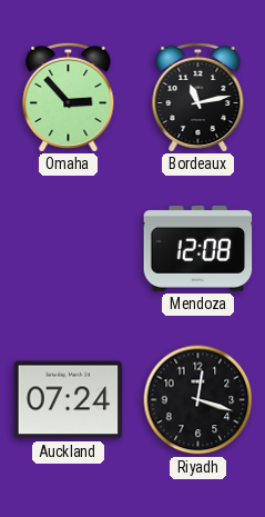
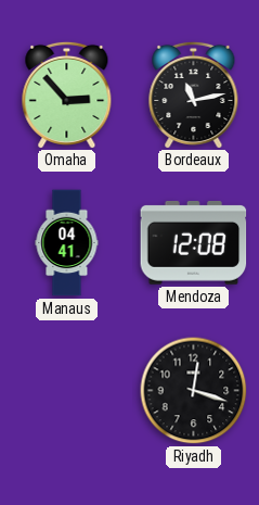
Manaus: none -> 04:41
Auckland: 07:24 -> none
